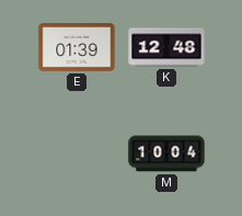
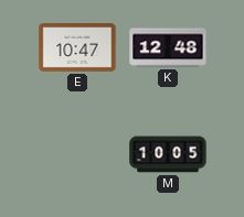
E: 01:39 -> 10:47
M: 10:04 -> 10:05
